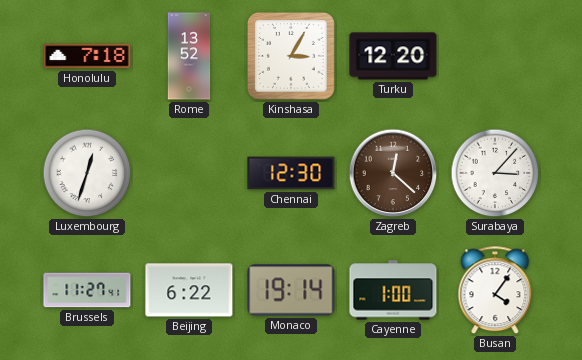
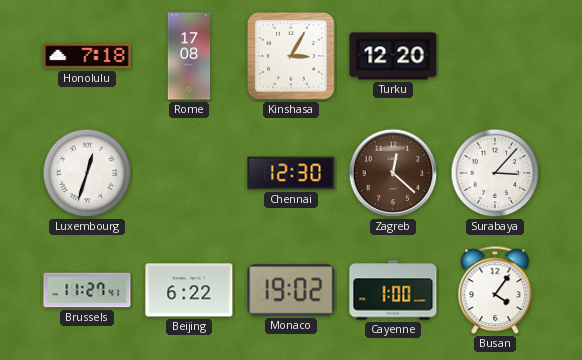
Rome: 13:52 -> 17:08
Monaco: 19:14 -> 19:02
